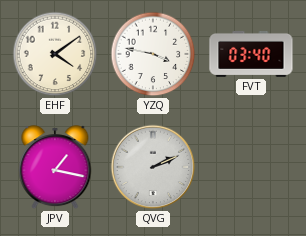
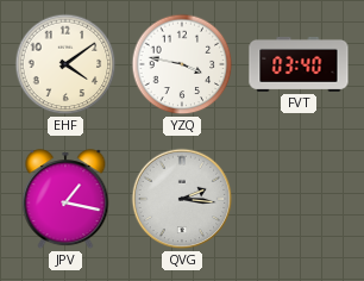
QVG: 2:11 -> 2:16
